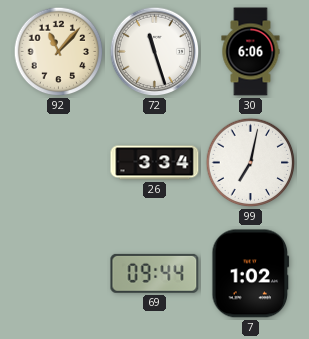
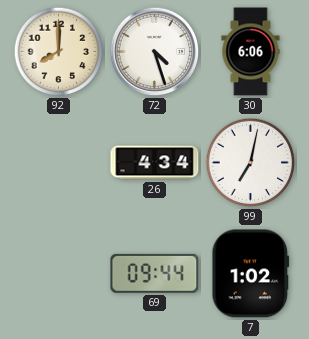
92: 11:07 -> 8:00
72: 11:27 -> 4:27
26: 3:34 -> 4:34
